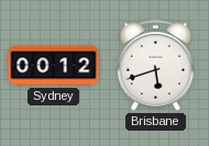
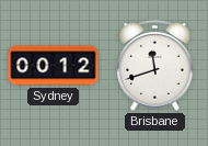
Brisbane: 5:42 -> 11:42
